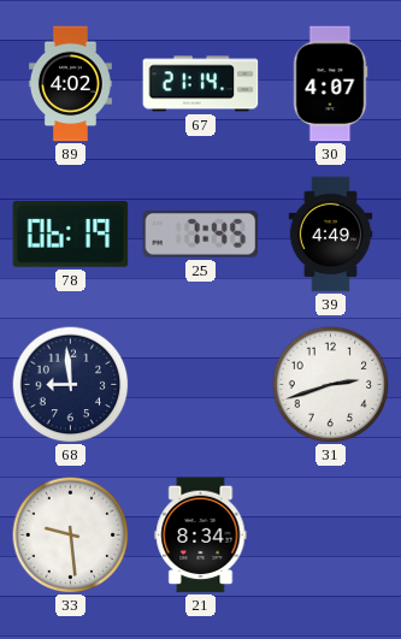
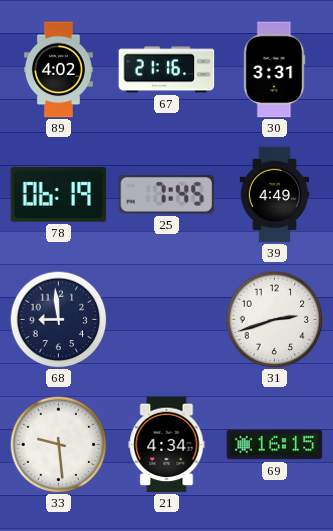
67: 21:14 -> 21:16
30: 4:07 -> 3:31
21: 8:34 -> 4:34
69: none -> 16:15
